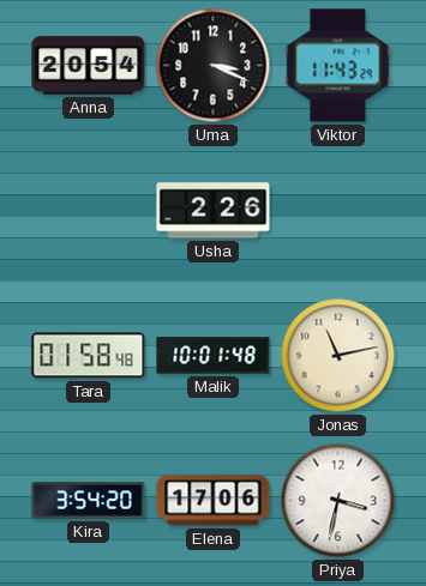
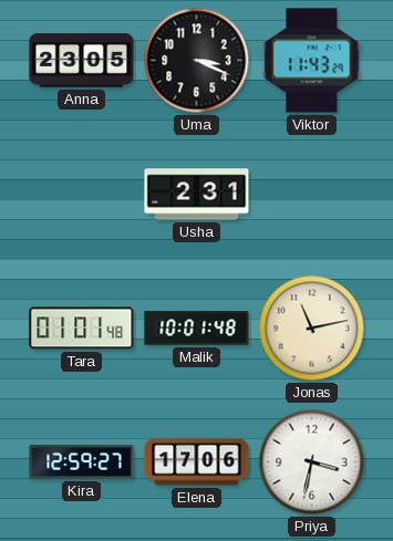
Anna: 20:54 -> 23:05
Usha: 2:26 -> 2:31
Tara: 01:58 -> 01:01
Kira: 3:54 -> 12:59
